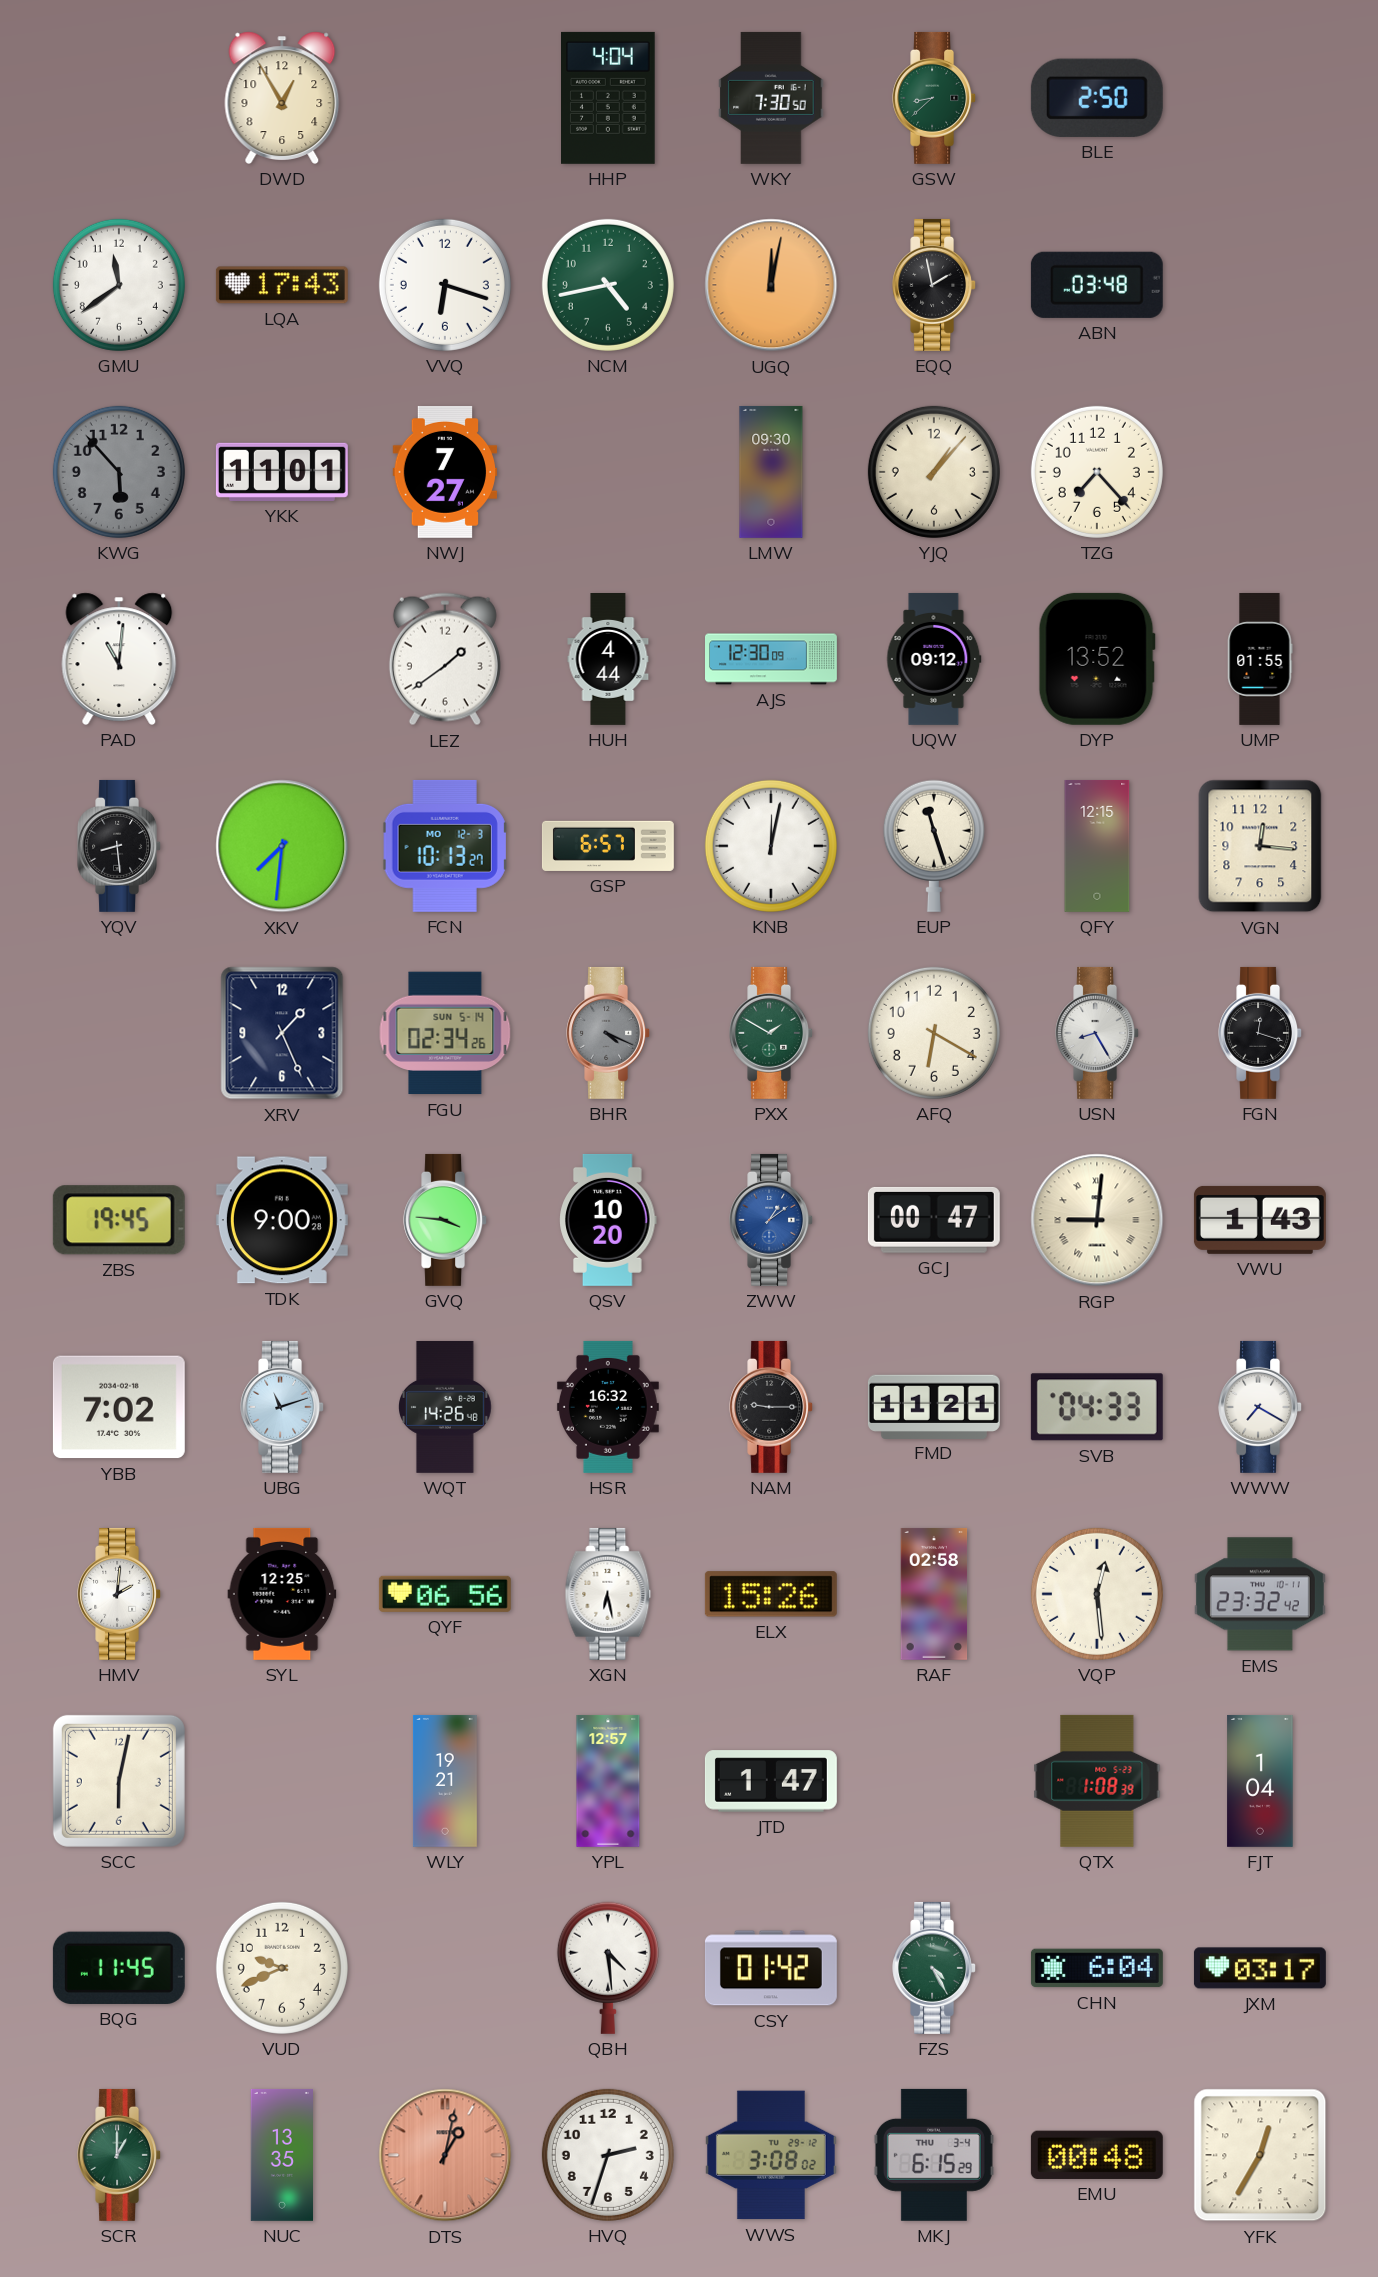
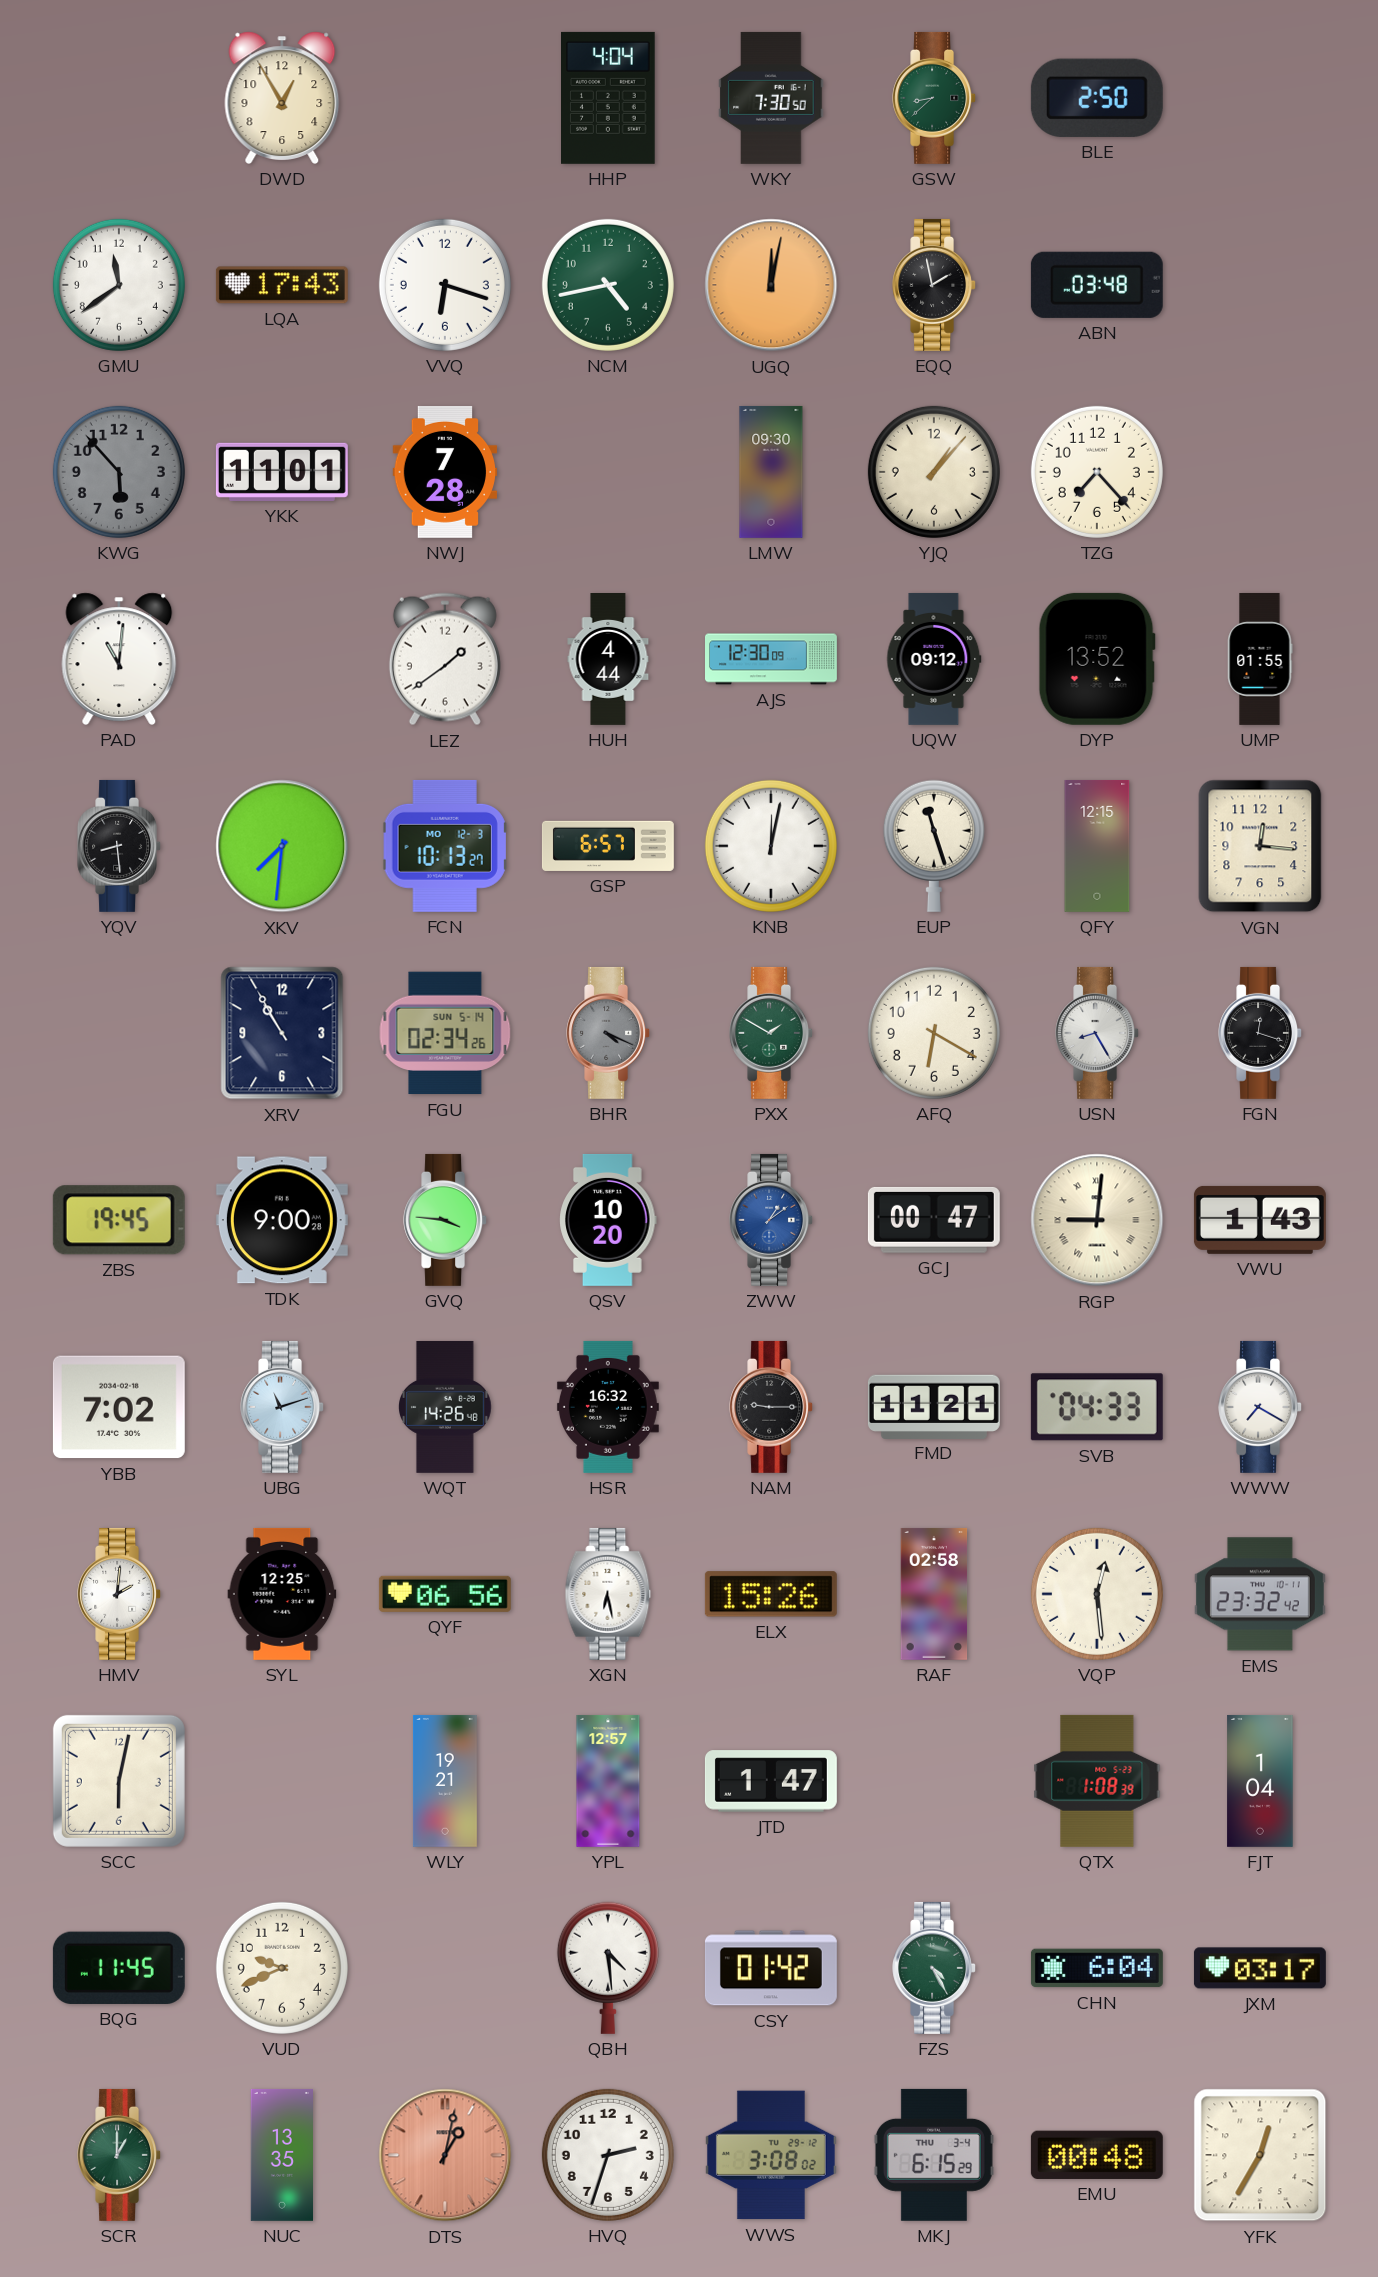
NWJ: 7:27 -> 7:28
XRV: 1:26 -> 10:55
